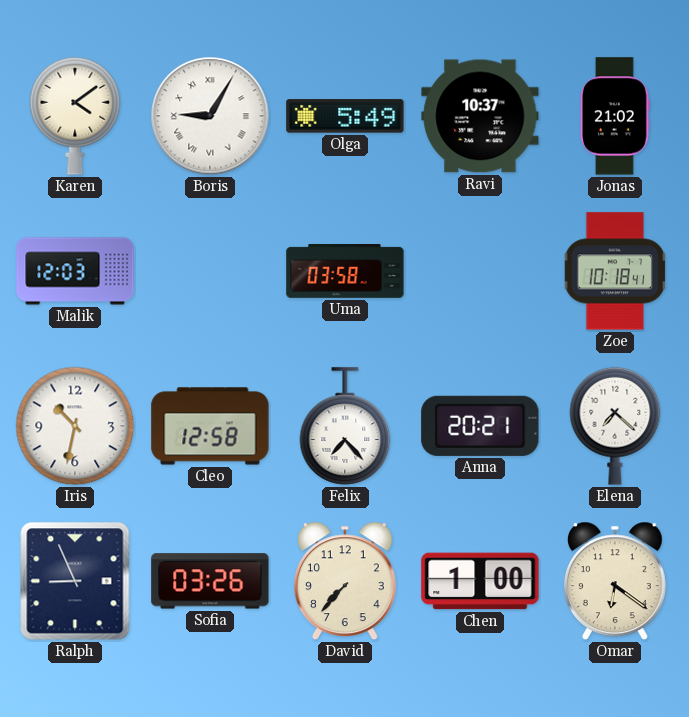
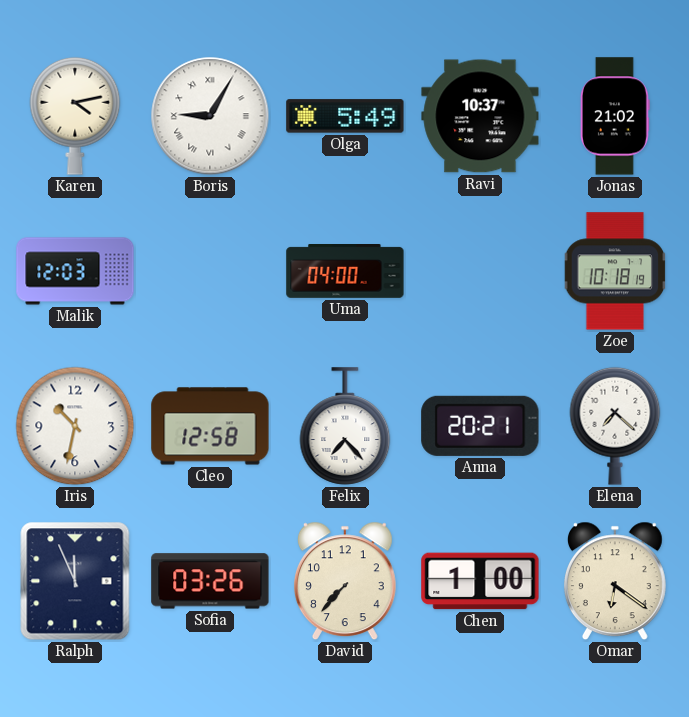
Karen: 4:09 -> 4:13
Uma: 03:58 -> 04:00
Zoe: 10:18:41 -> 10:18:19
Ralph: 8:56 -> 11:56
